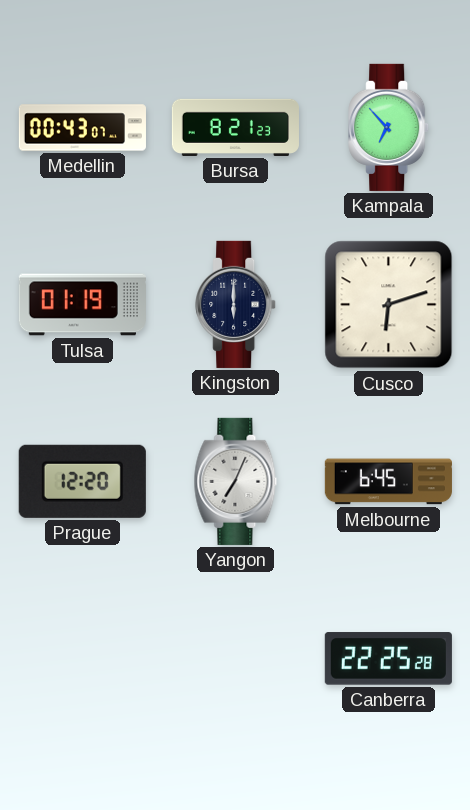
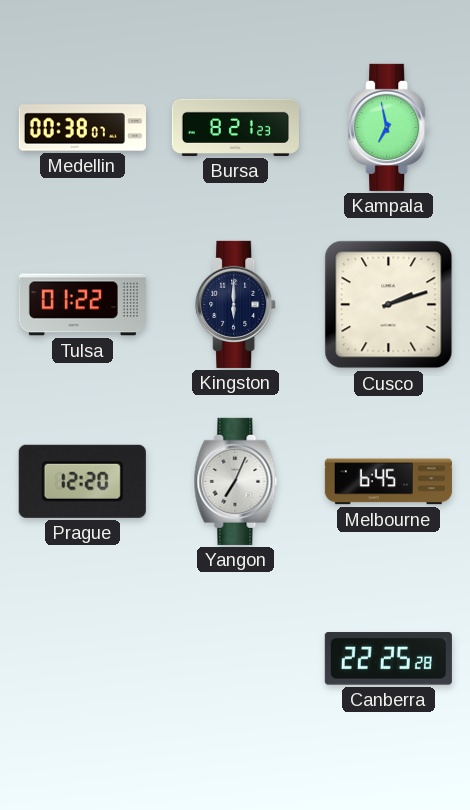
Medellin: 00:43 -> 00:38
Kampala: 6:53 -> 6:58
Tulsa: 01:19 -> 01:22
Cusco: 6:12 -> 2:12
